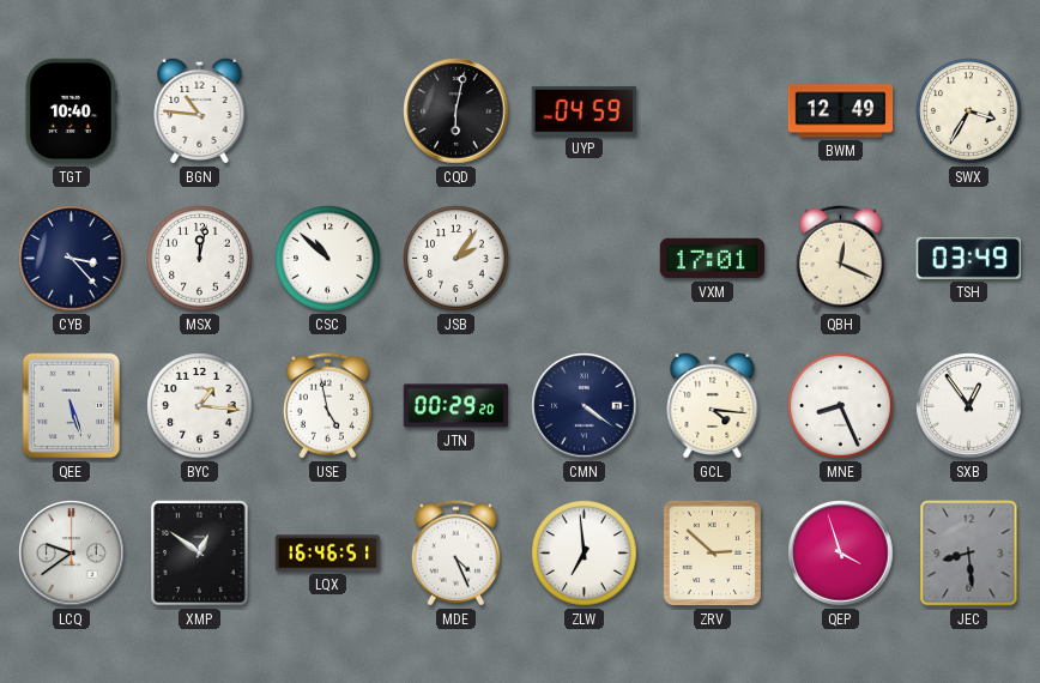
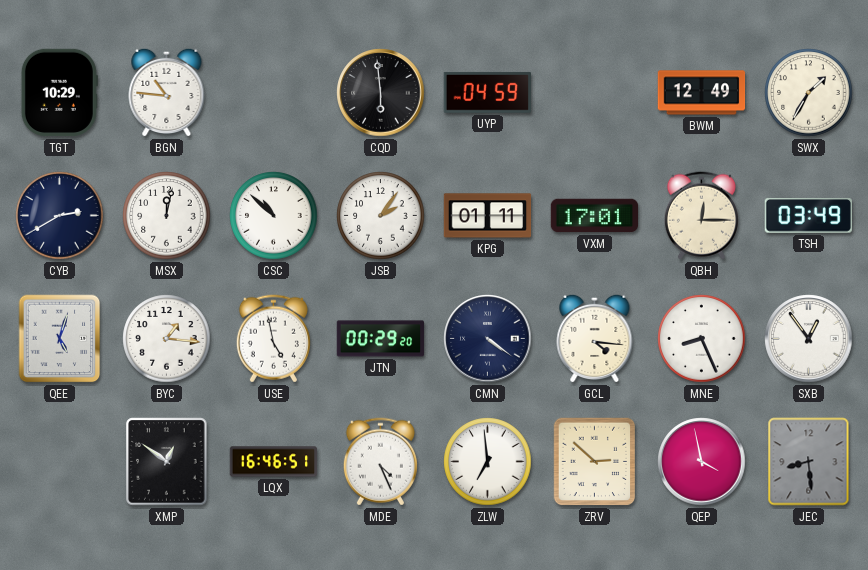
TGT: 10:40 -> 10:29
CQD: 6:02 -> 5:59
SWX: 3:35 -> 1:35
CYB: 3:23 -> 2:40
KPG: none -> 01:11
QBH: 12:19 -> 12:15
QEE: 5:27 -> 5:03
LCQ: 9:39 -> none
QEP: 3:57 -> 3:58
